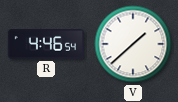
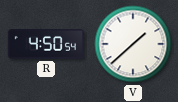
R: 4:46 -> 4:50
